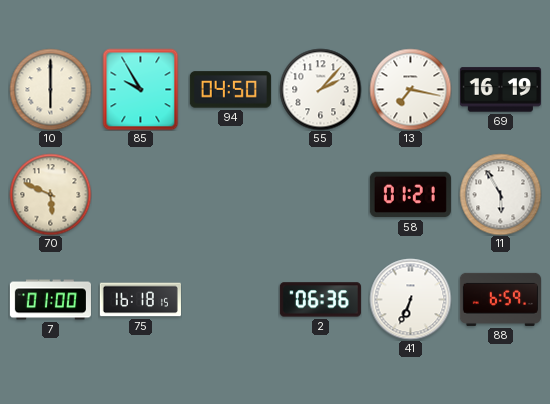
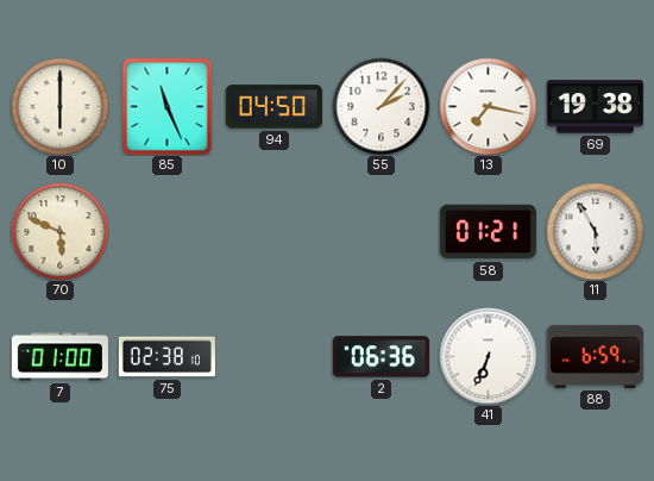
85: 9:55 -> 11:26
69: 16:19 -> 19:38
75: 16:18 -> 02:38
